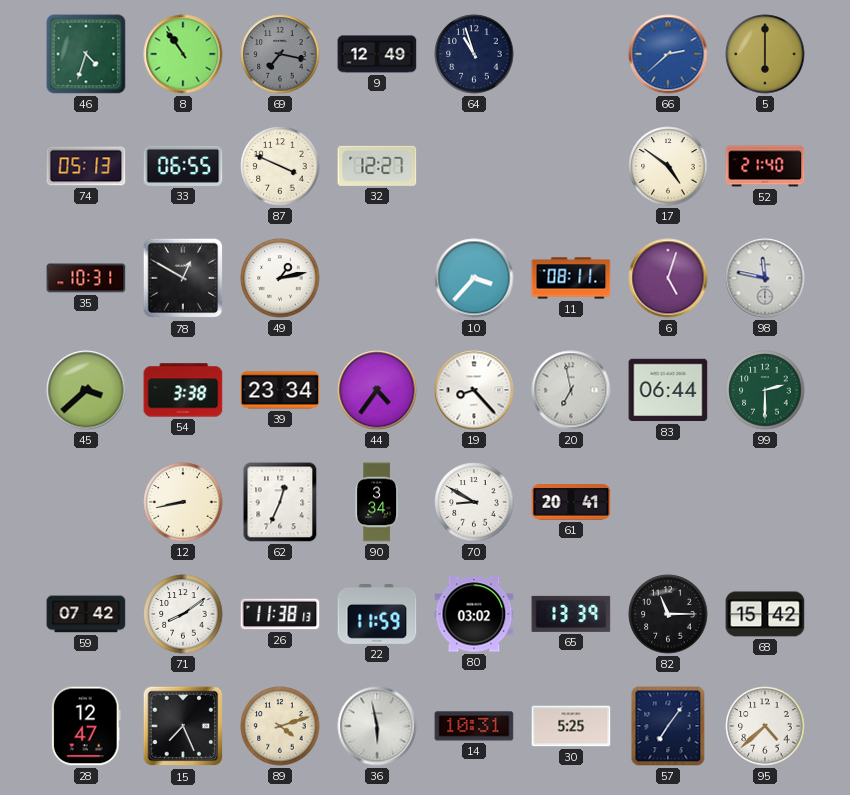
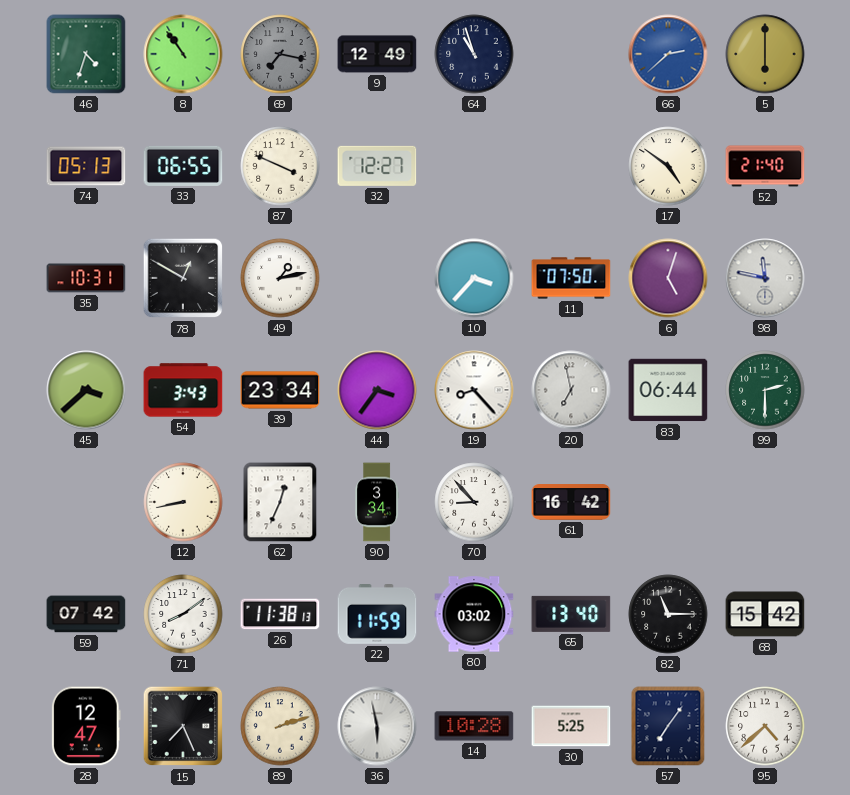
11: 08:11 -> 07:50
54: 3:38 -> 3:43
44: 4:36 -> 3:36
70: 8:50 -> 8:53
61: 20:41 -> 16:42
65: 13:39 -> 13:40
89: 4:12 -> 2:12
14: 10:31 -> 10:28
